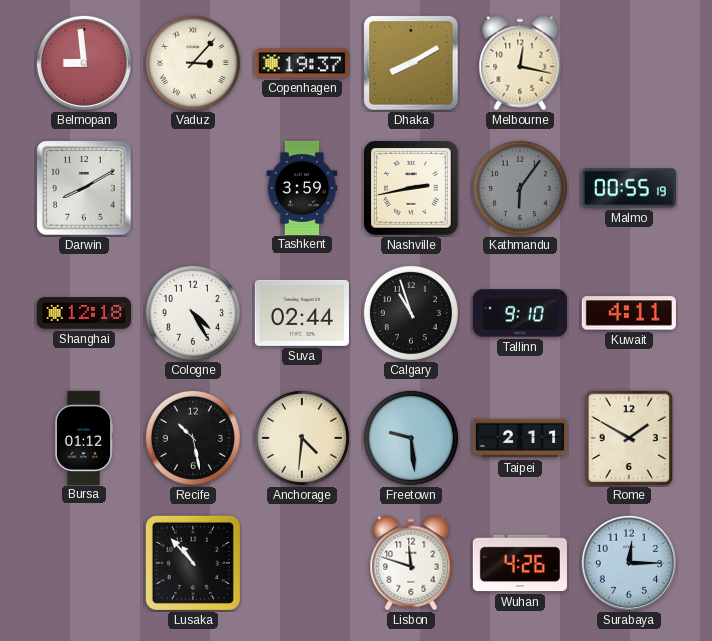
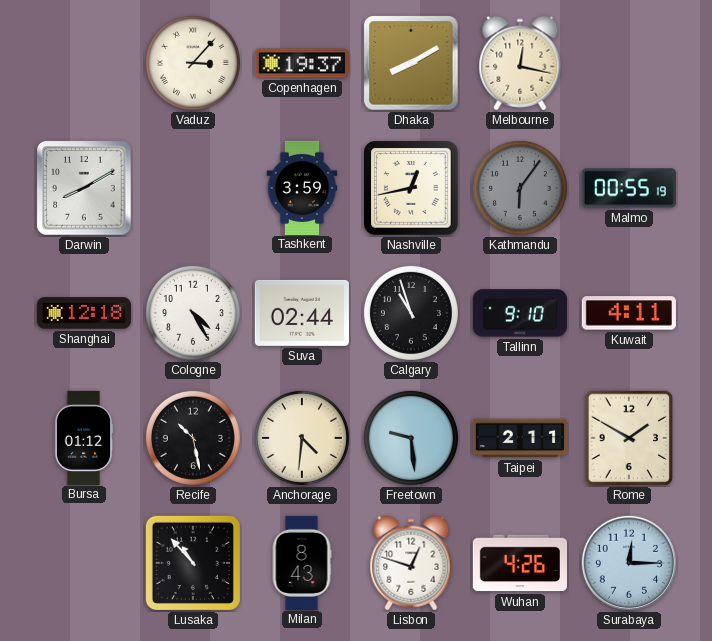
Belmopan: 8:59 -> none
Nashville: 2:43 -> 12:43
Milan: none -> 8:43
Lisbon: 11:48 -> 12:48
